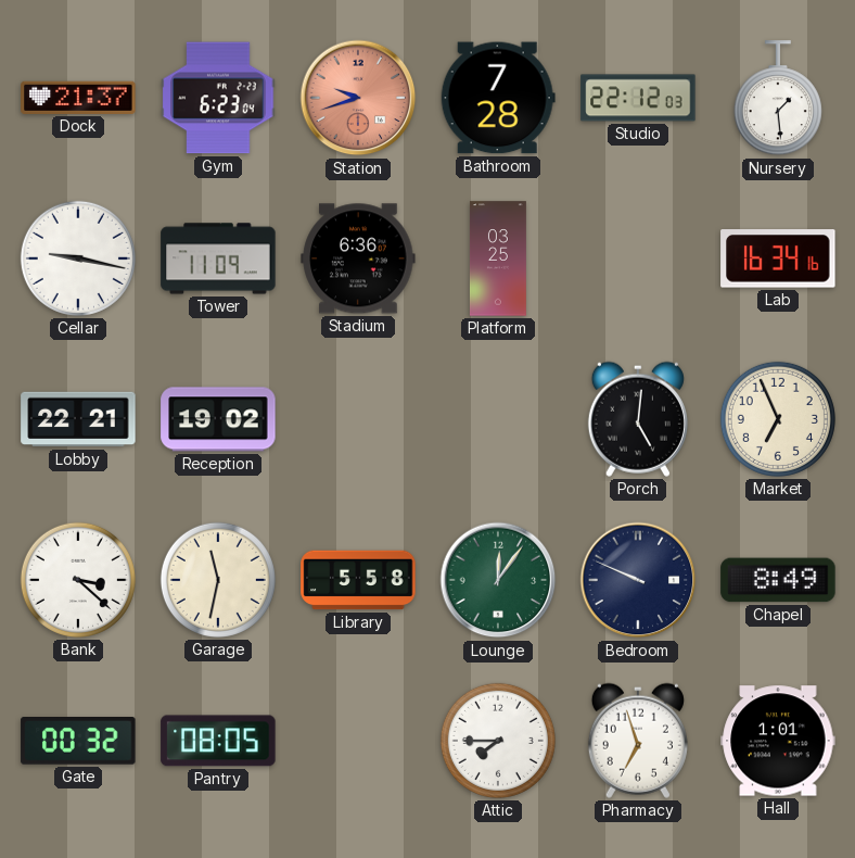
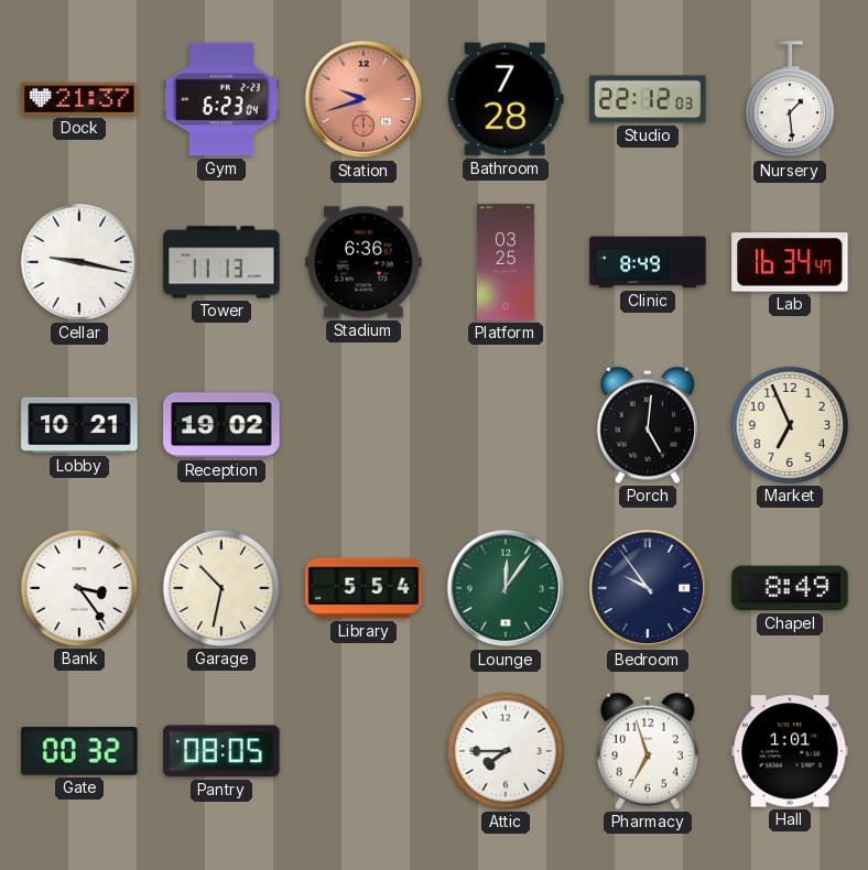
Tower: 11:09 -> 11:13
Clinic: none -> 8:49
Lab: 16:34:16 -> 16:34:47
Lobby: 22:21 -> 10:21
Bank: 3:22 -> 3:24
Garage: 11:32 -> 10:32
Library: 5:58 -> 5:54
Bedroom: 9:49 -> 9:54
